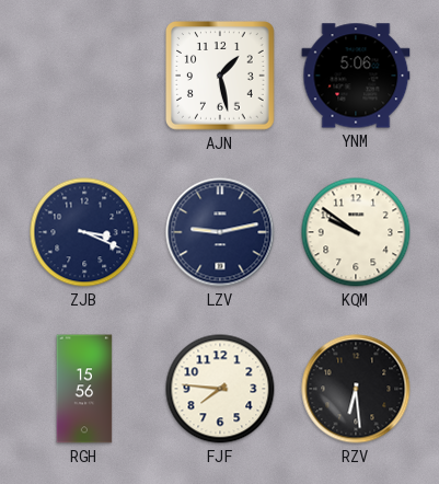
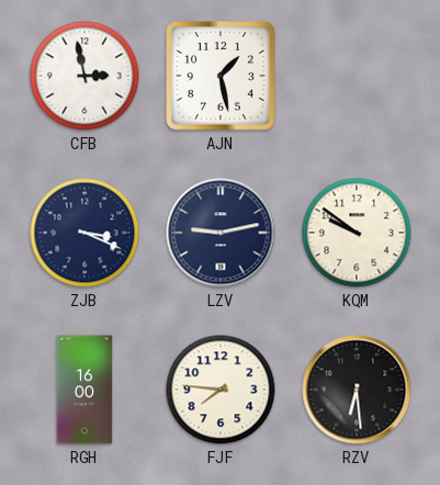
CFB: none -> 2:58
YNM: 5:06 -> none
RGH: 15:56 -> 16:00
